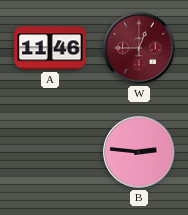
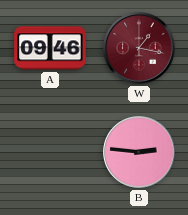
A: 11:46 -> 09:46
W: 12:45 -> 1:17
